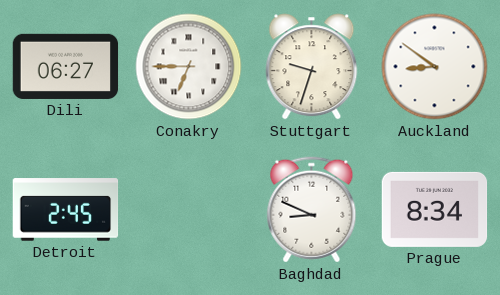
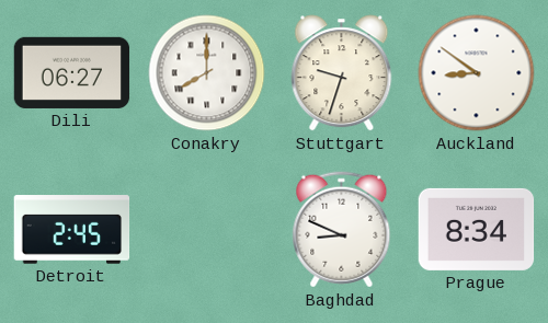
Conakry: 6:45 -> 8:00
